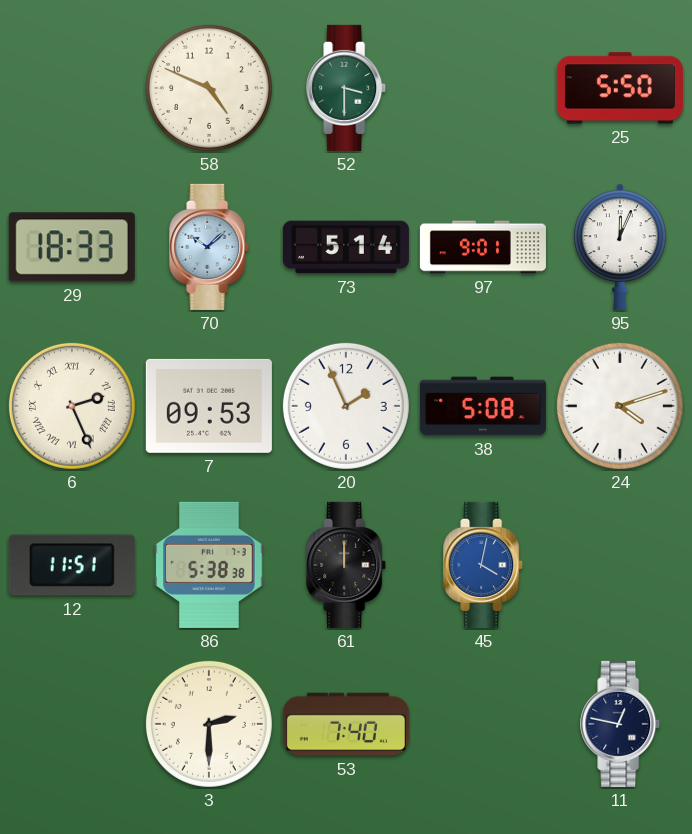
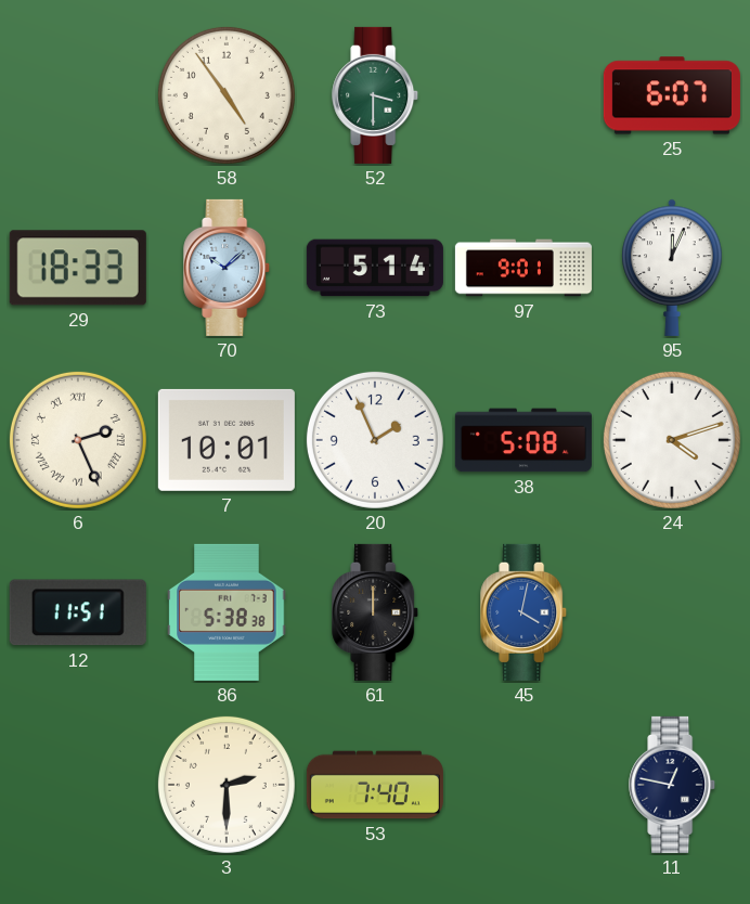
58: 4:49 -> 4:54
25: 5:50 -> 6:07
7: 09:53 -> 10:01
